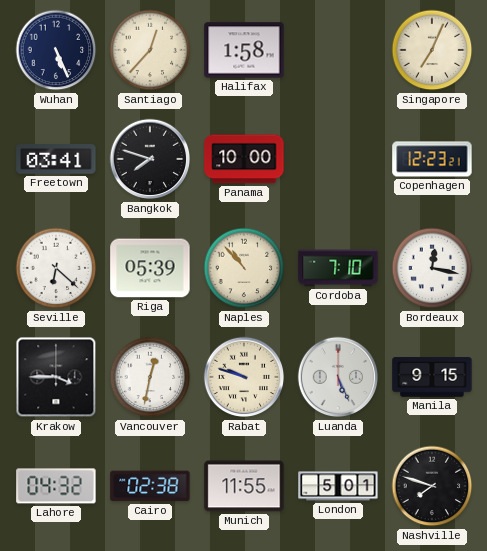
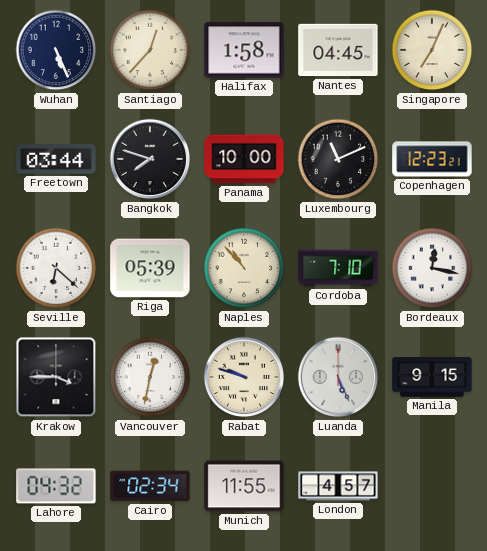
Nantes: none -> 04:45
Freetown: 03:41 -> 03:44
Luxembourg: none -> 11:11
Cairo: 02:38 -> 02:34
London: 5:01 -> 4:57
Nashville: 7:48 -> none
